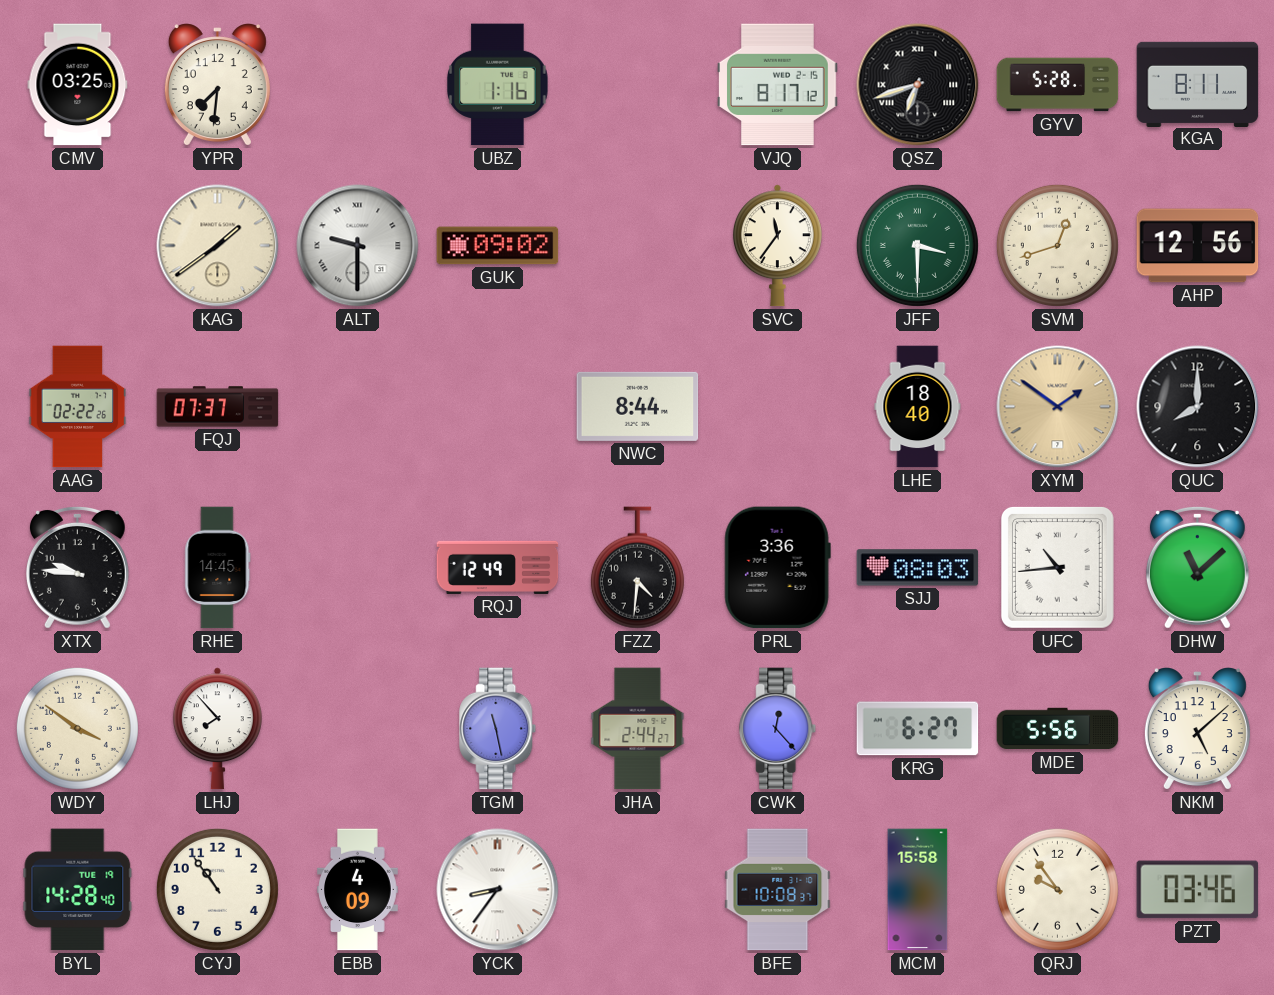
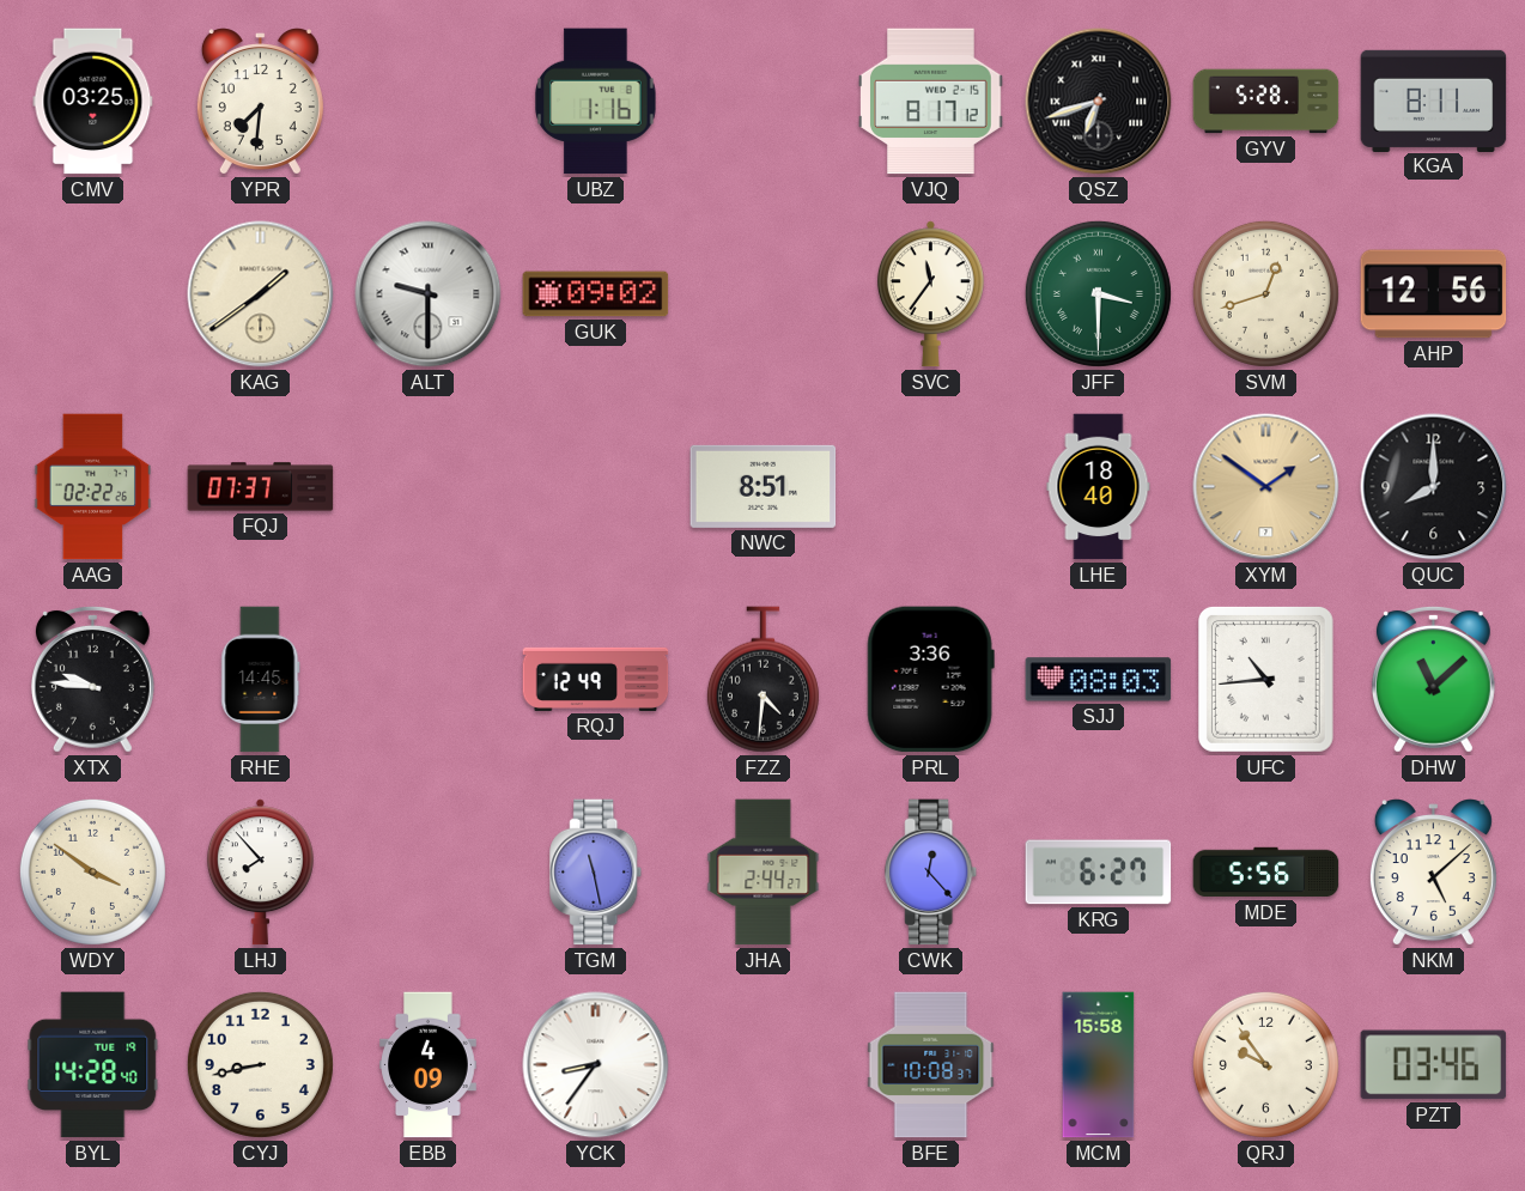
NWC: 8:44 -> 8:51
CYJ: 10:54 -> 8:43
